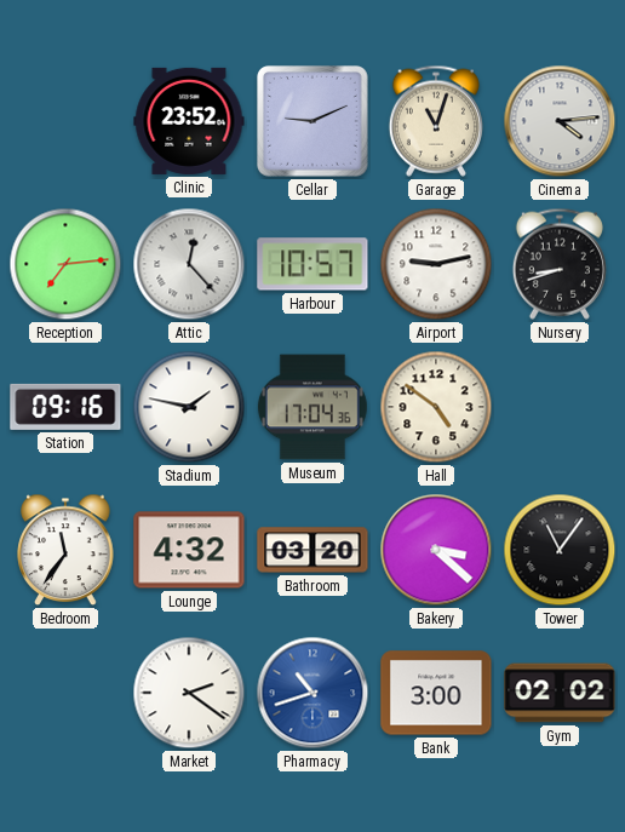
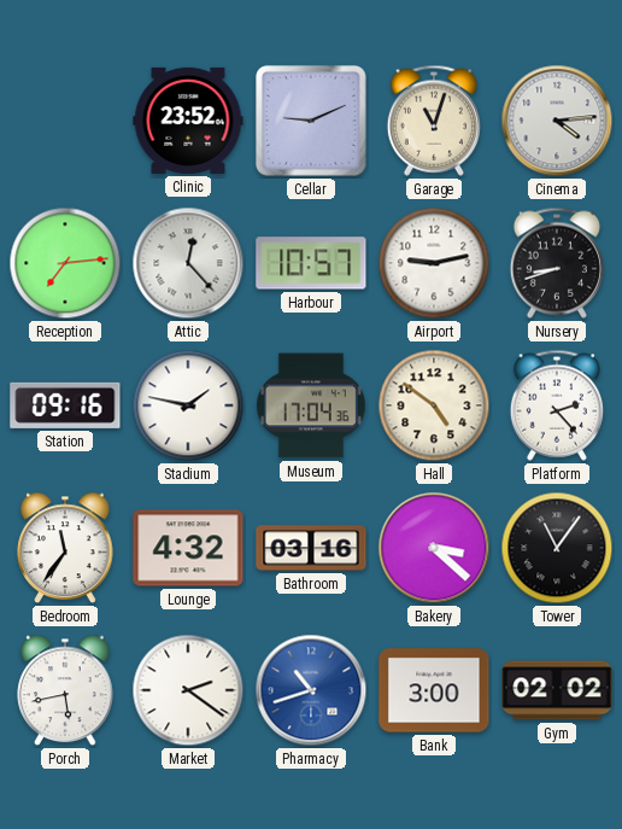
Platform: none -> 2:23
Bathroom: 03:20 -> 03:16
Porch: none -> 5:43
